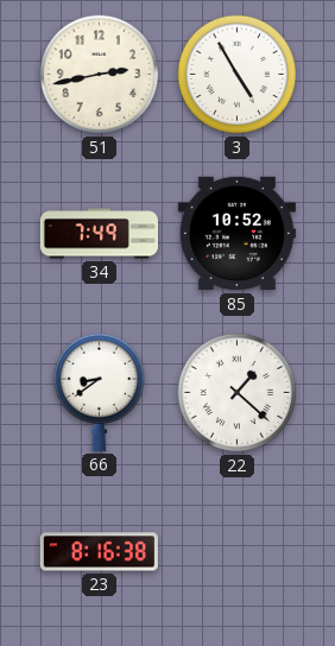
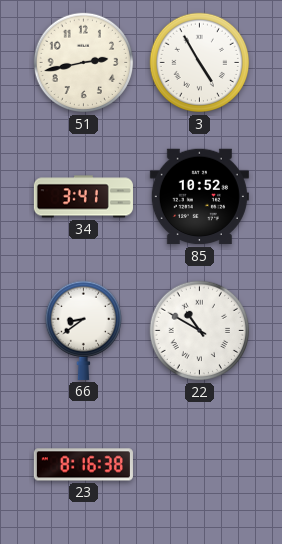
34: 7:49 -> 3:41
22: 1:22 -> 10:50
